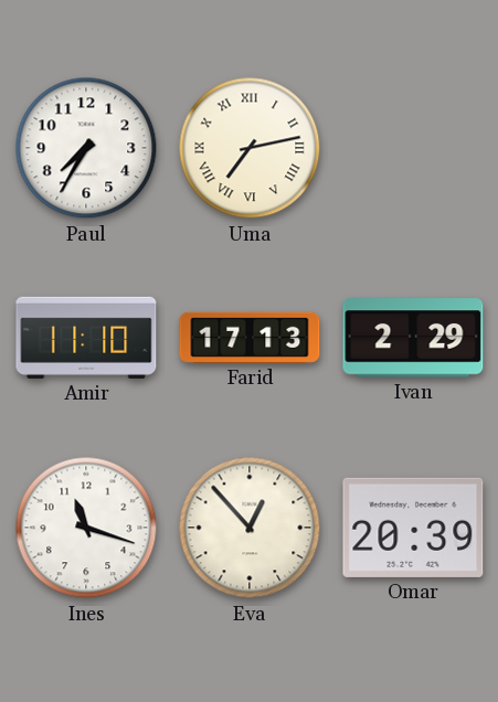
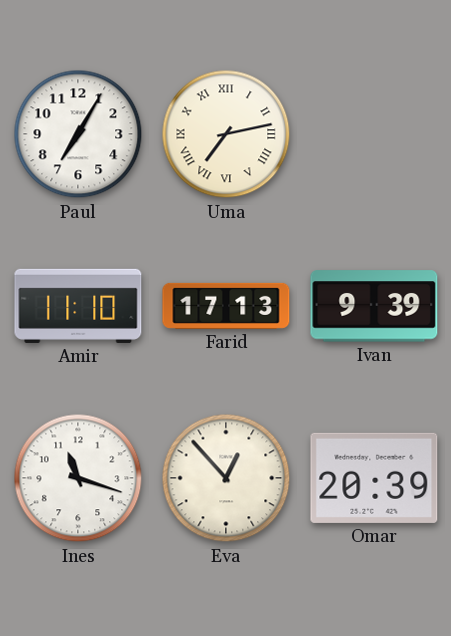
Paul: 7:35 -> 7:05
Ivan: 2:29 -> 9:39
